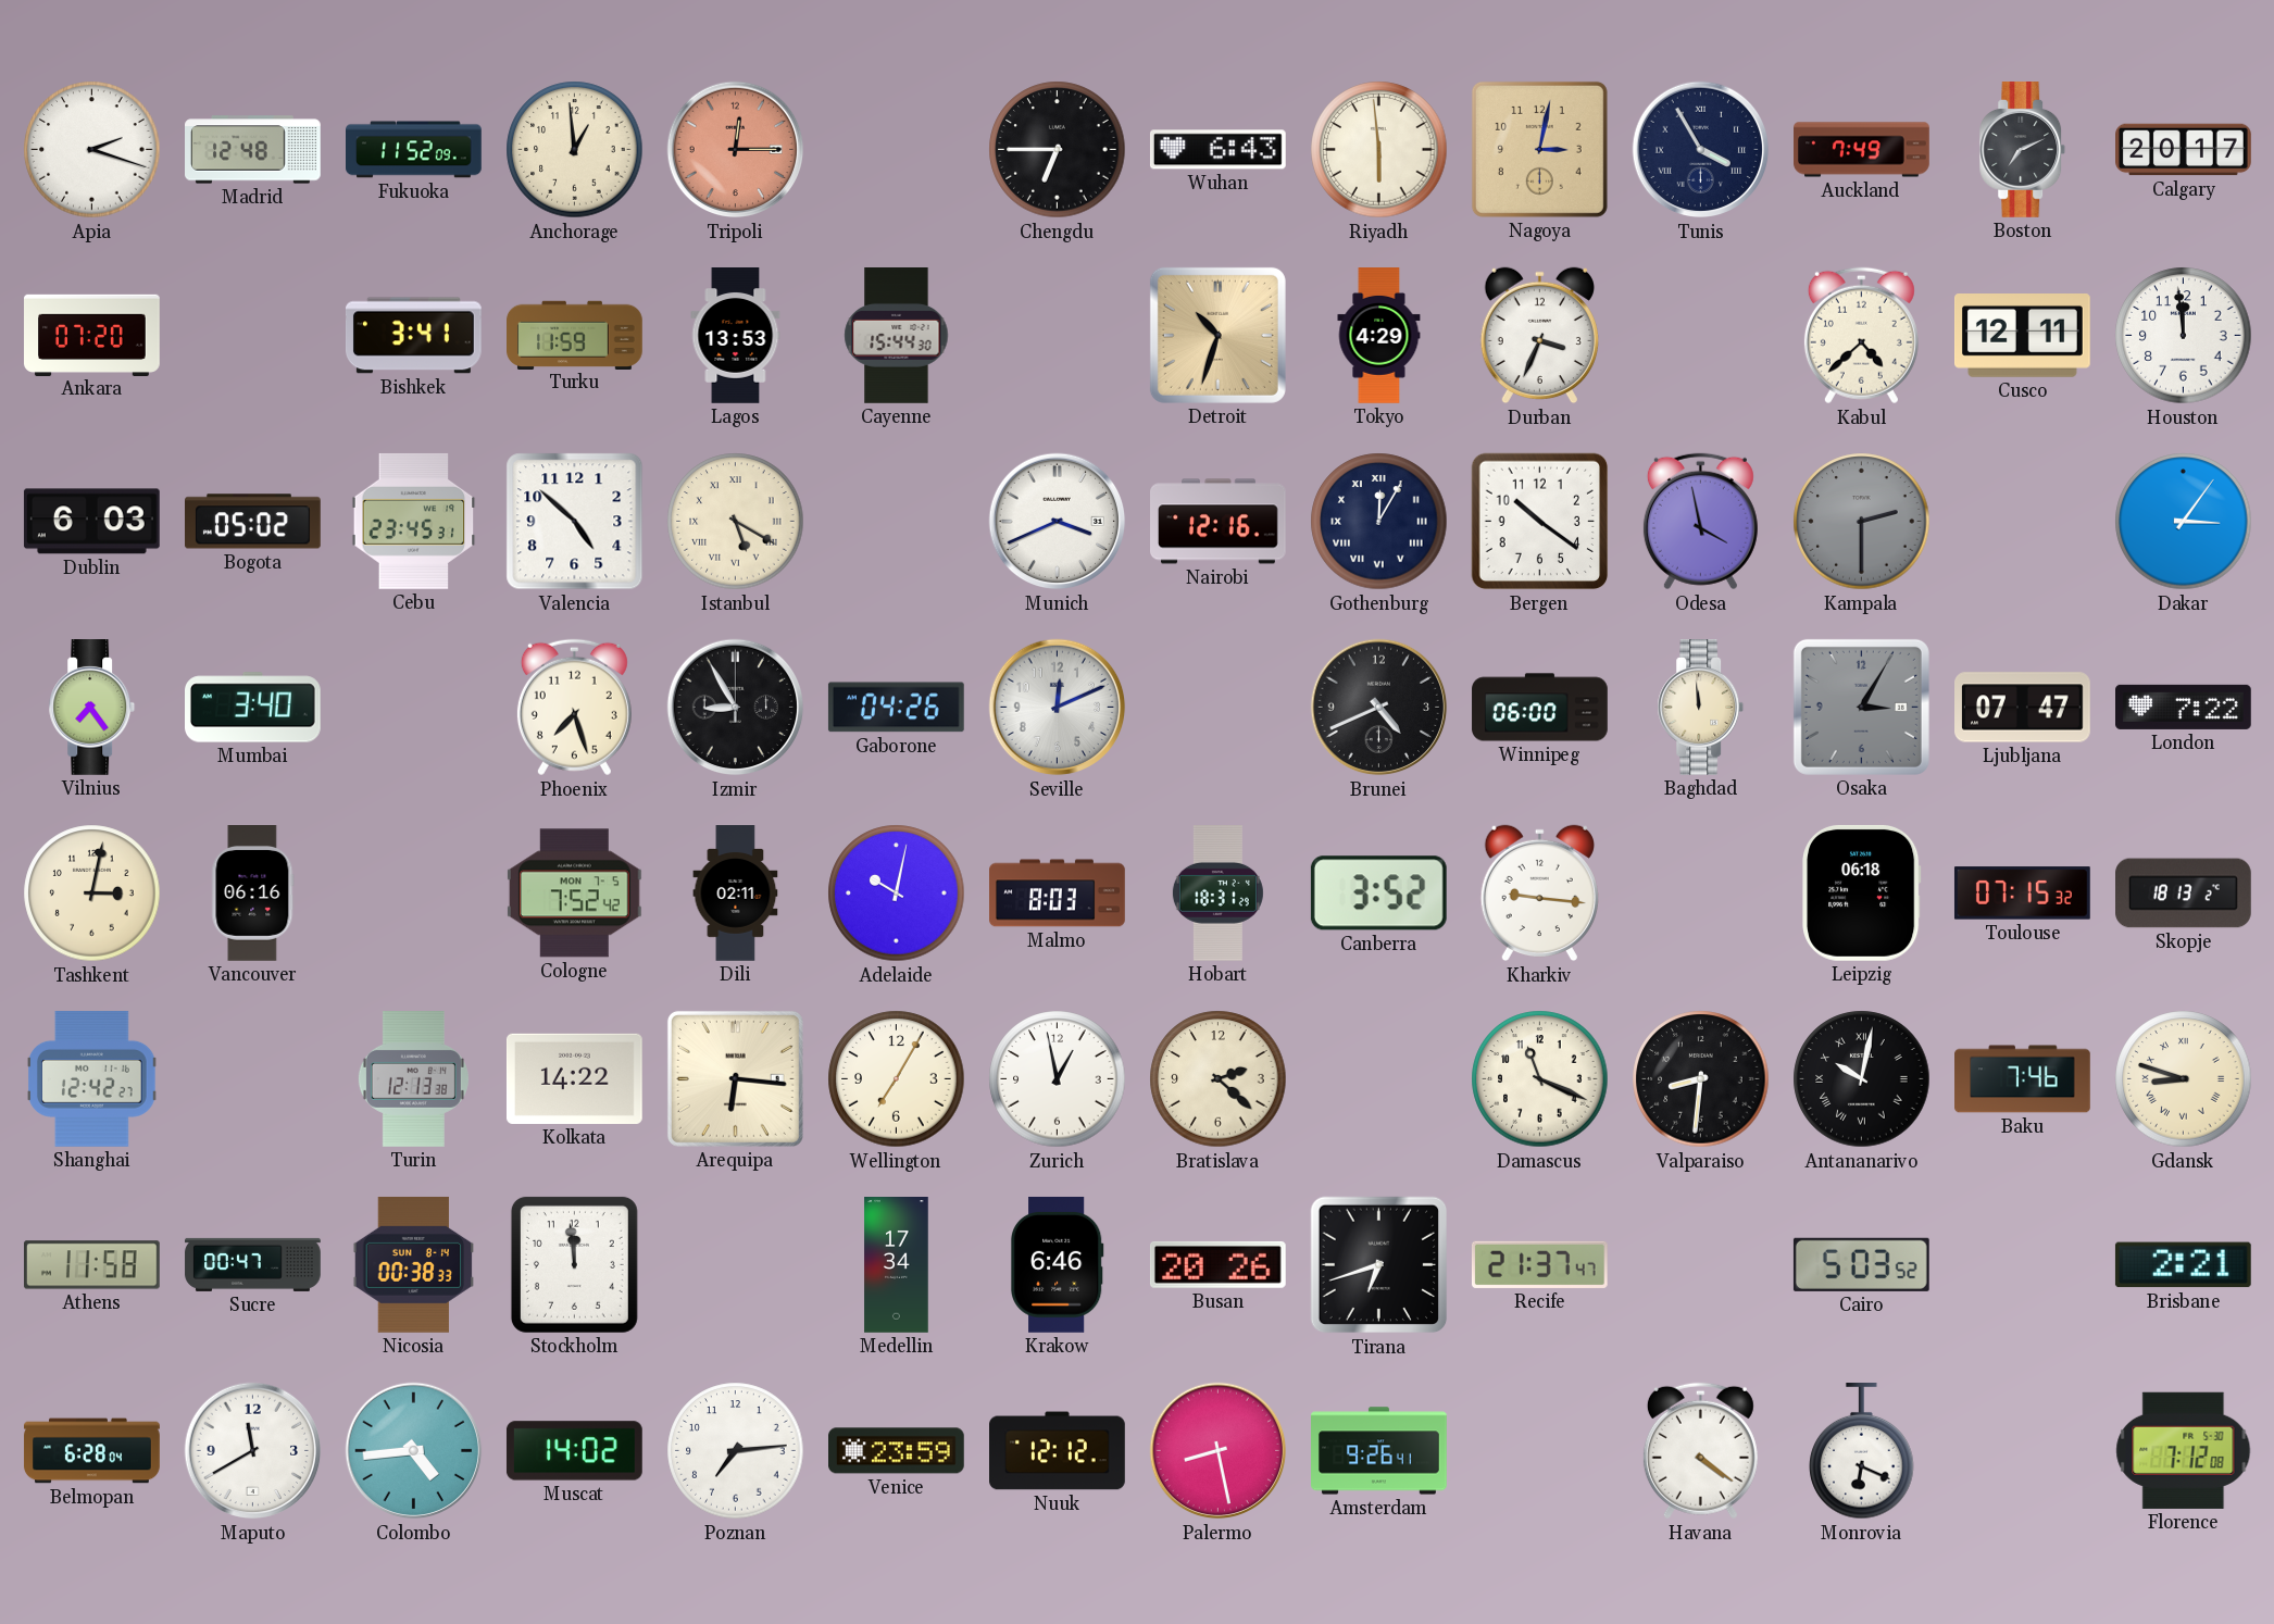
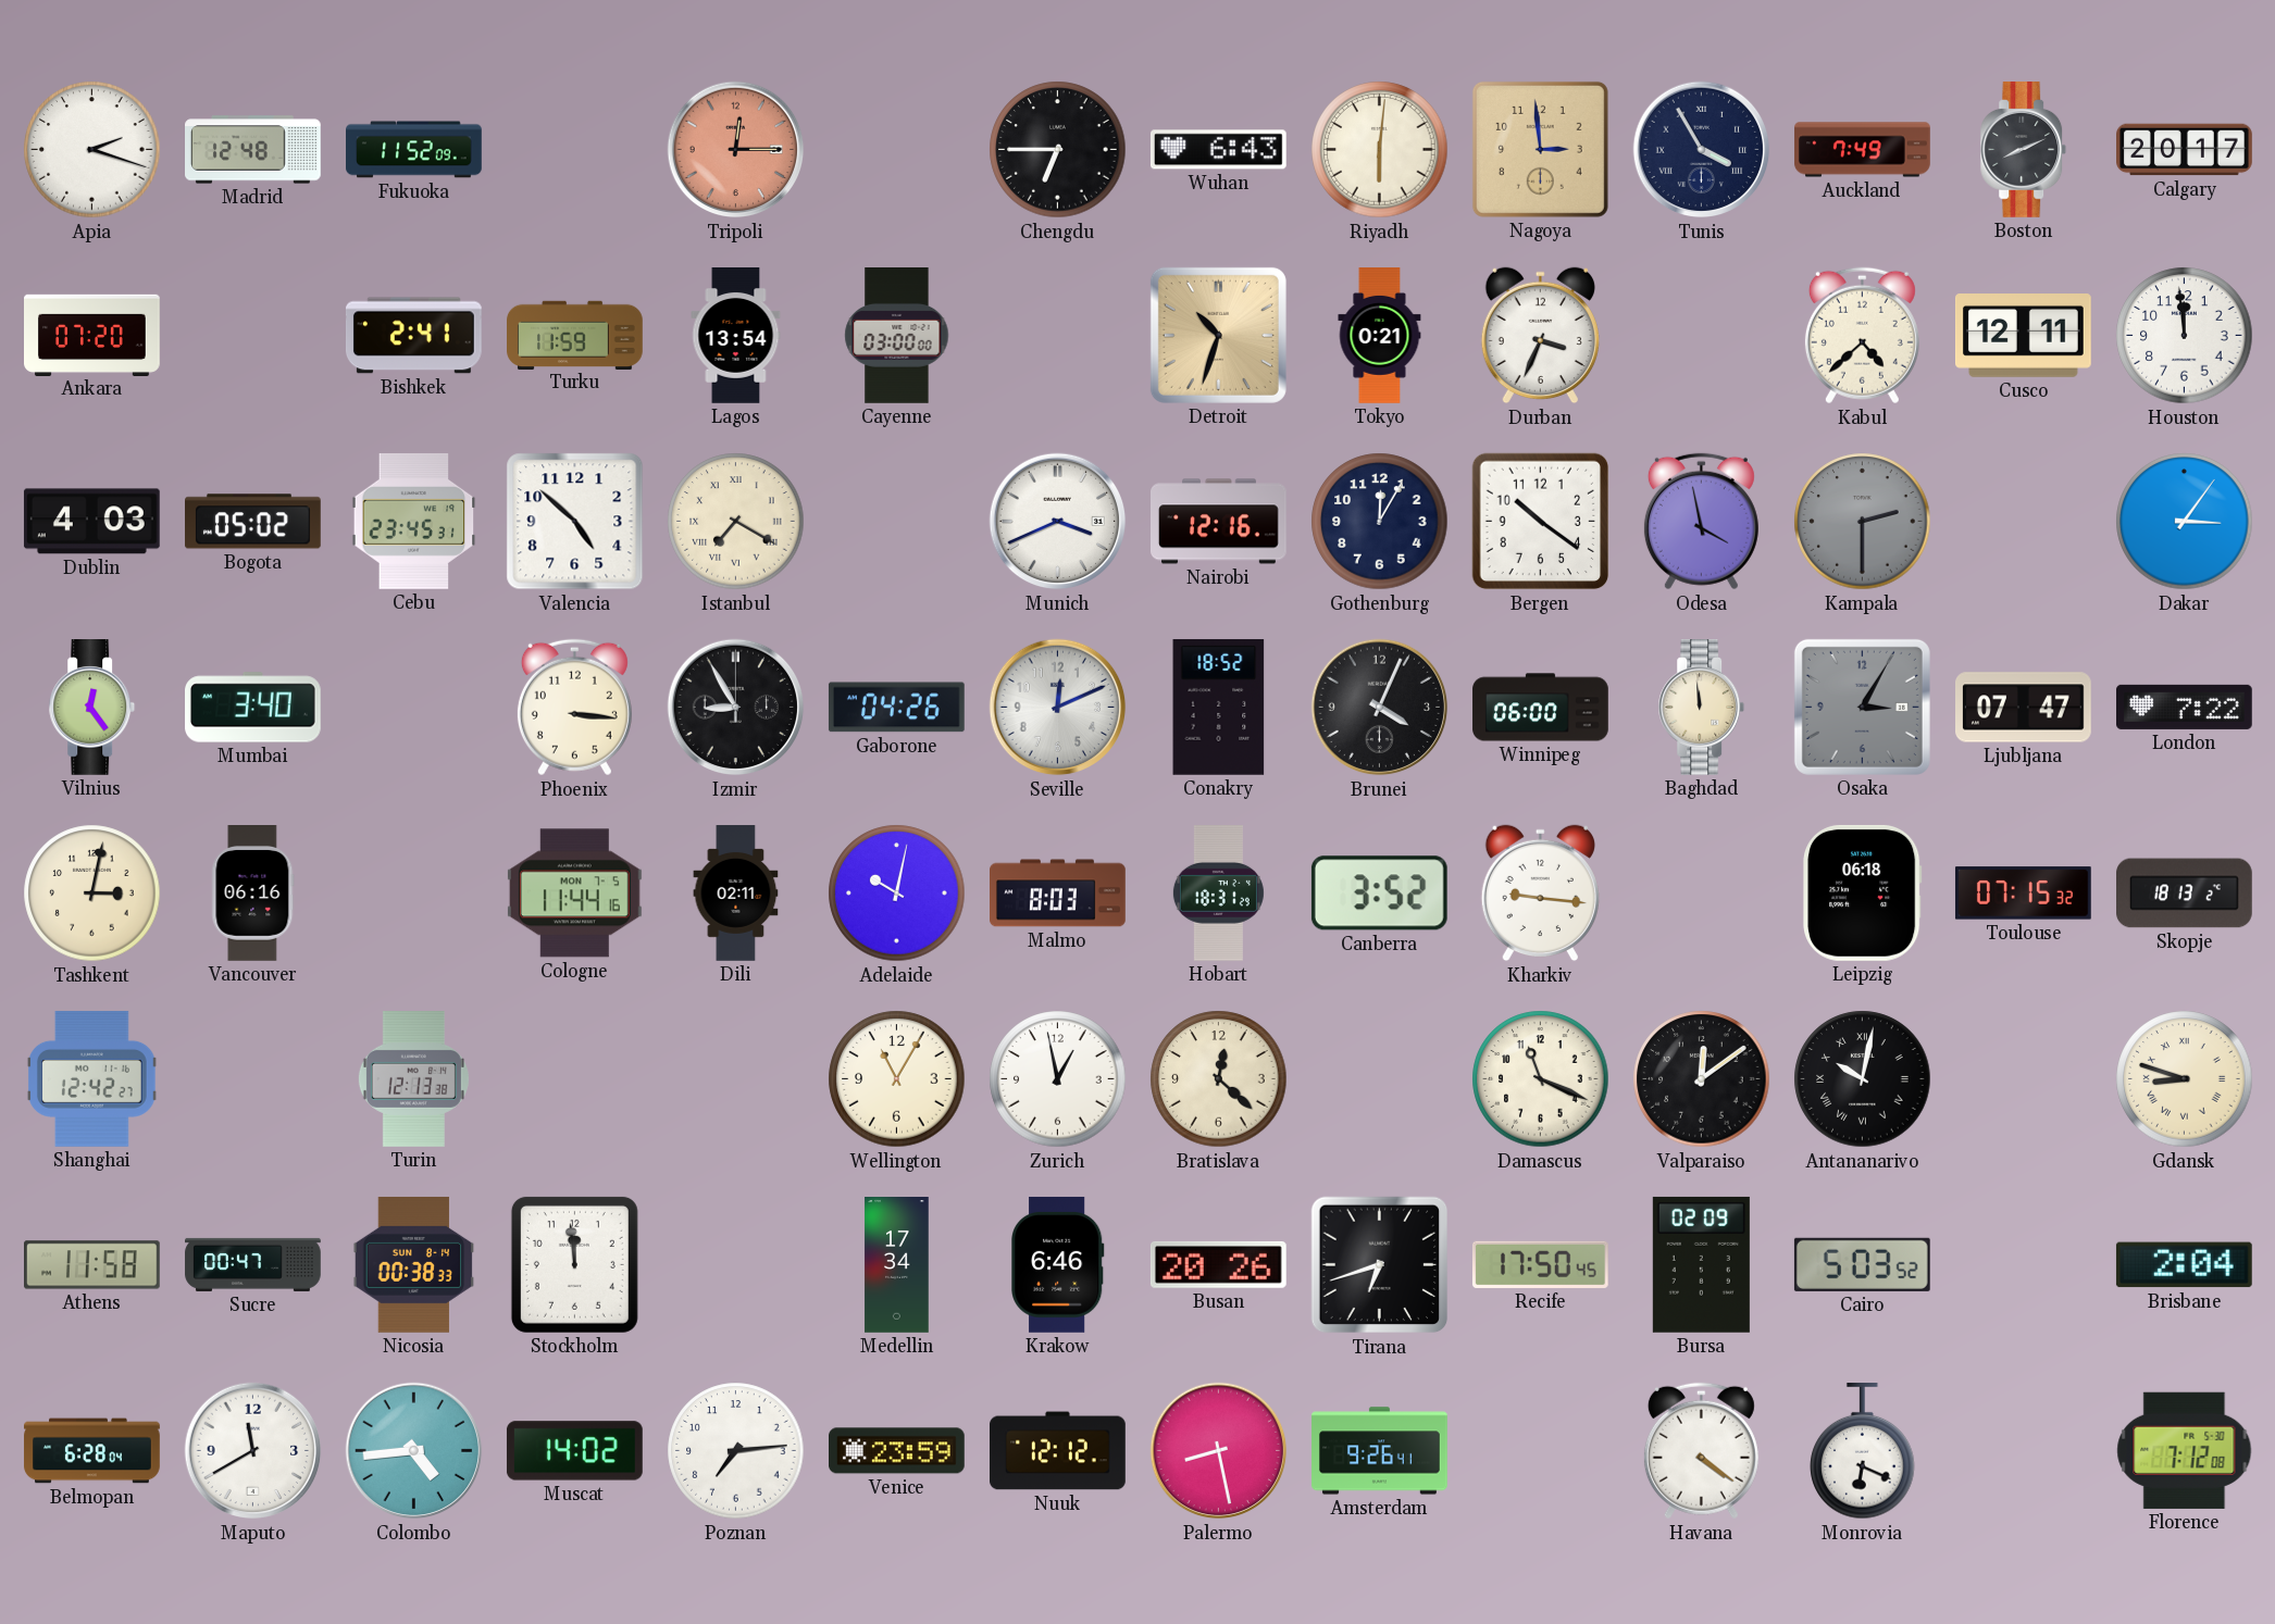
Anchorage: 12:59 -> none
Riyadh: 5:59 -> 6:01
Nagoya: 3:02 -> 2:59
Boston: 7:11 -> 8:11
Bishkek: 3:41 -> 2:41
Lagos: 13:53 -> 13:54
Cayenne: 15:44 -> 03:00
Tokyo: 4:29 -> 0:21
Dublin: 6:03 -> 4:03
Istanbul: 5:20 -> 7:20
Gothenburg numerals: Roman -> Arabic
Vilnius: 7:24 -> 12:24
Phoenix: 7:27 -> 3:16
Conakry: none -> 18:52
Brunei: 4:41 -> 4:04
Cologne: 7:52 -> 11:44
Kolkata: 14:22 -> none
Arequipa: 6:16 -> none
Wellington: 7:05 -> 11:05
Bratislava: 2:22 -> 12:22
Valparaiso: 8:31 -> 12:09
Baku: 7:46 -> none
Recife: 21:37 -> 17:50
Bursa: none -> 02:09
Brisbane: 2:21 -> 2:04
